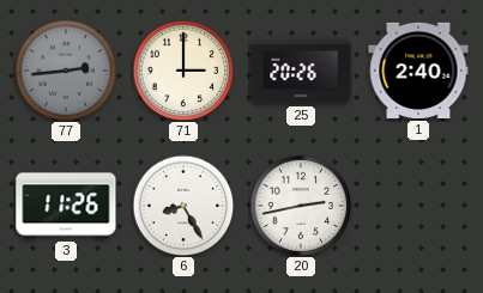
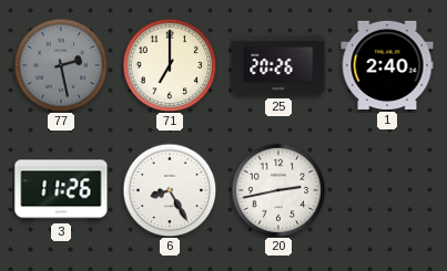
77: 2:44 -> 2:28
71: 3:00 -> 7:00
